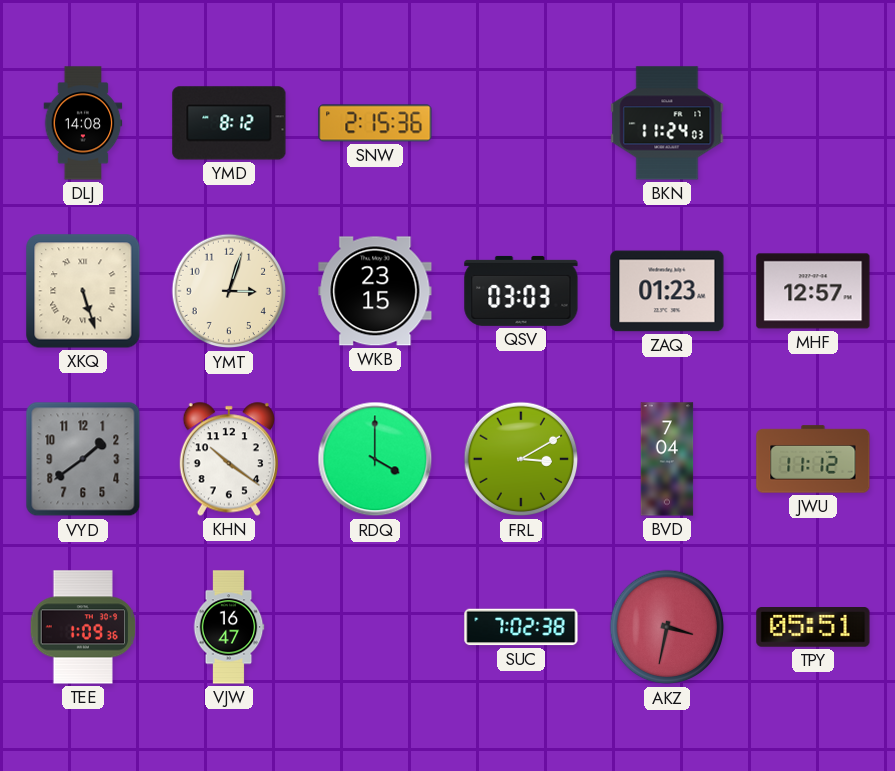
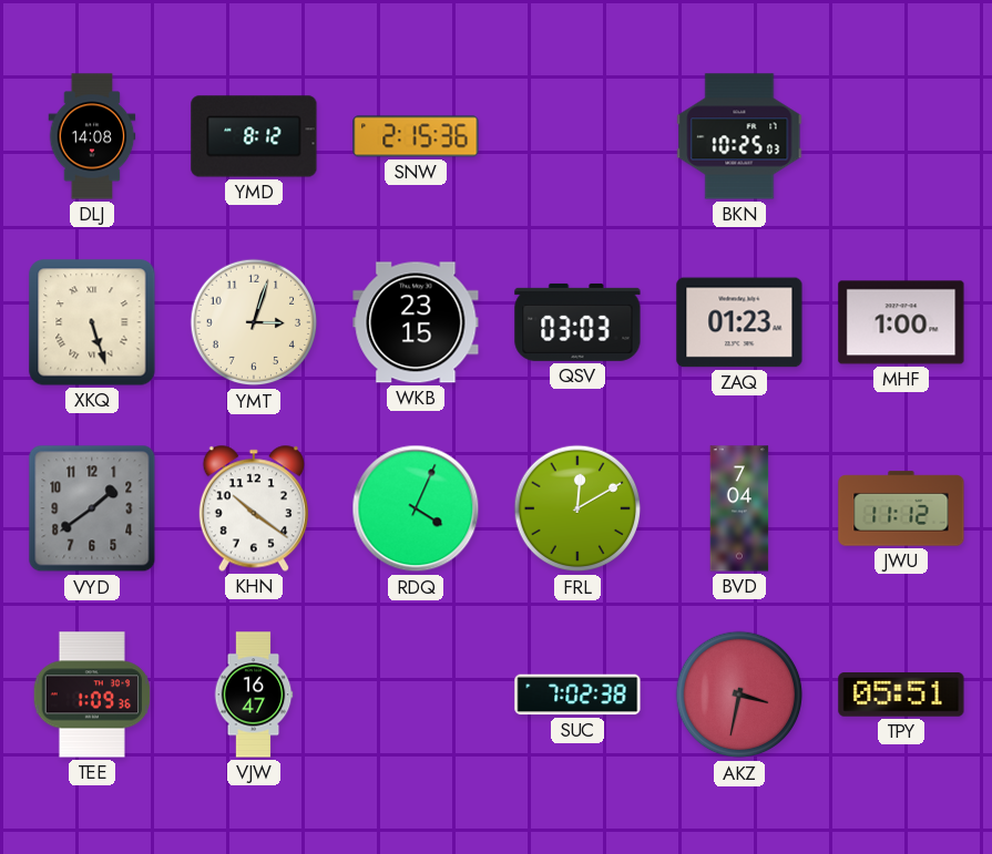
BKN: 11:24 -> 10:25
MHF: 12:57 -> 1:00
RDQ: 4:00 -> 4:04
FRL: 3:10 -> 12:10
